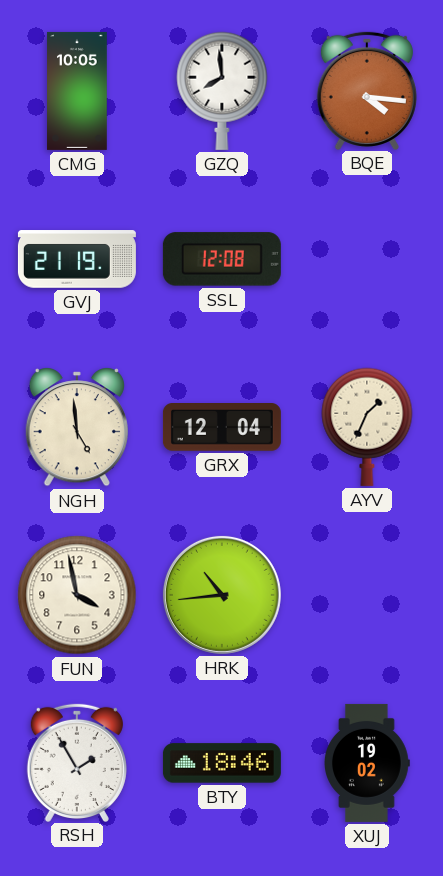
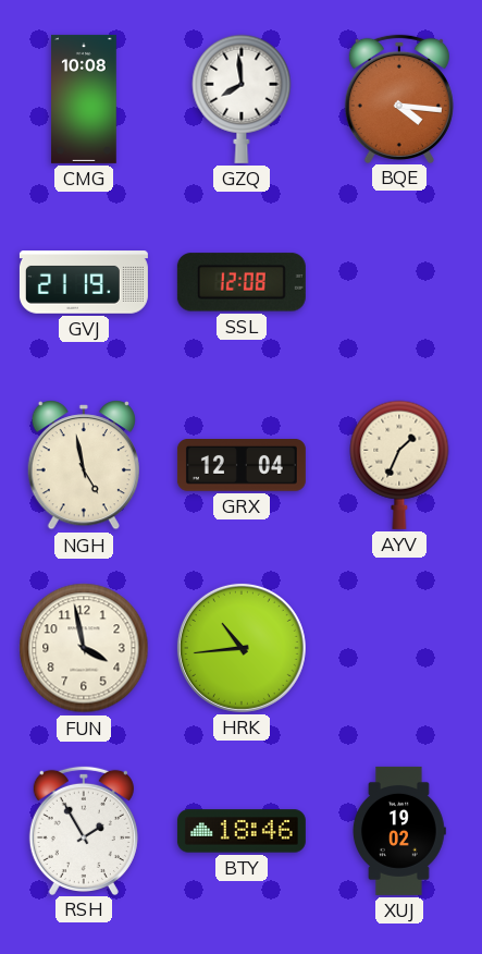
CMG: 10:05 -> 10:08
NGH: 4:59 -> 4:58
